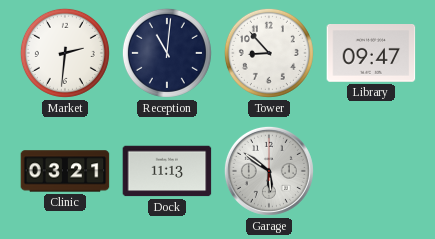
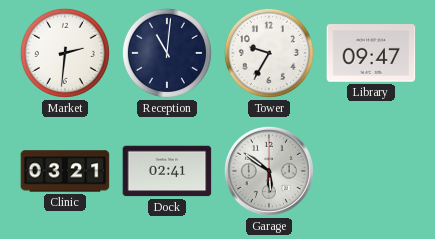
Tower: 8:53 -> 9:35
Dock: 11:13 -> 02:41
